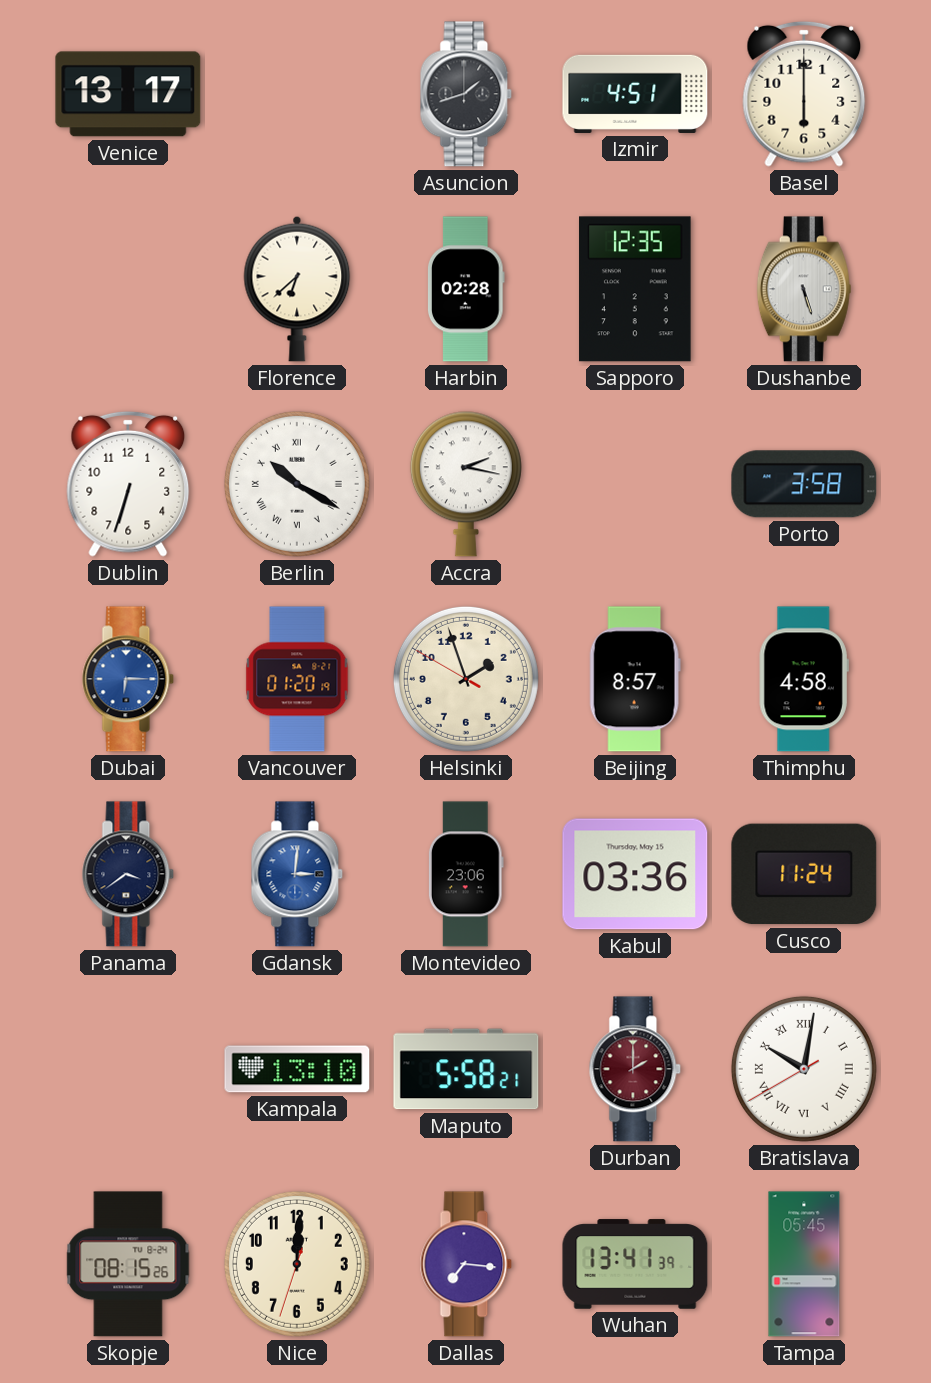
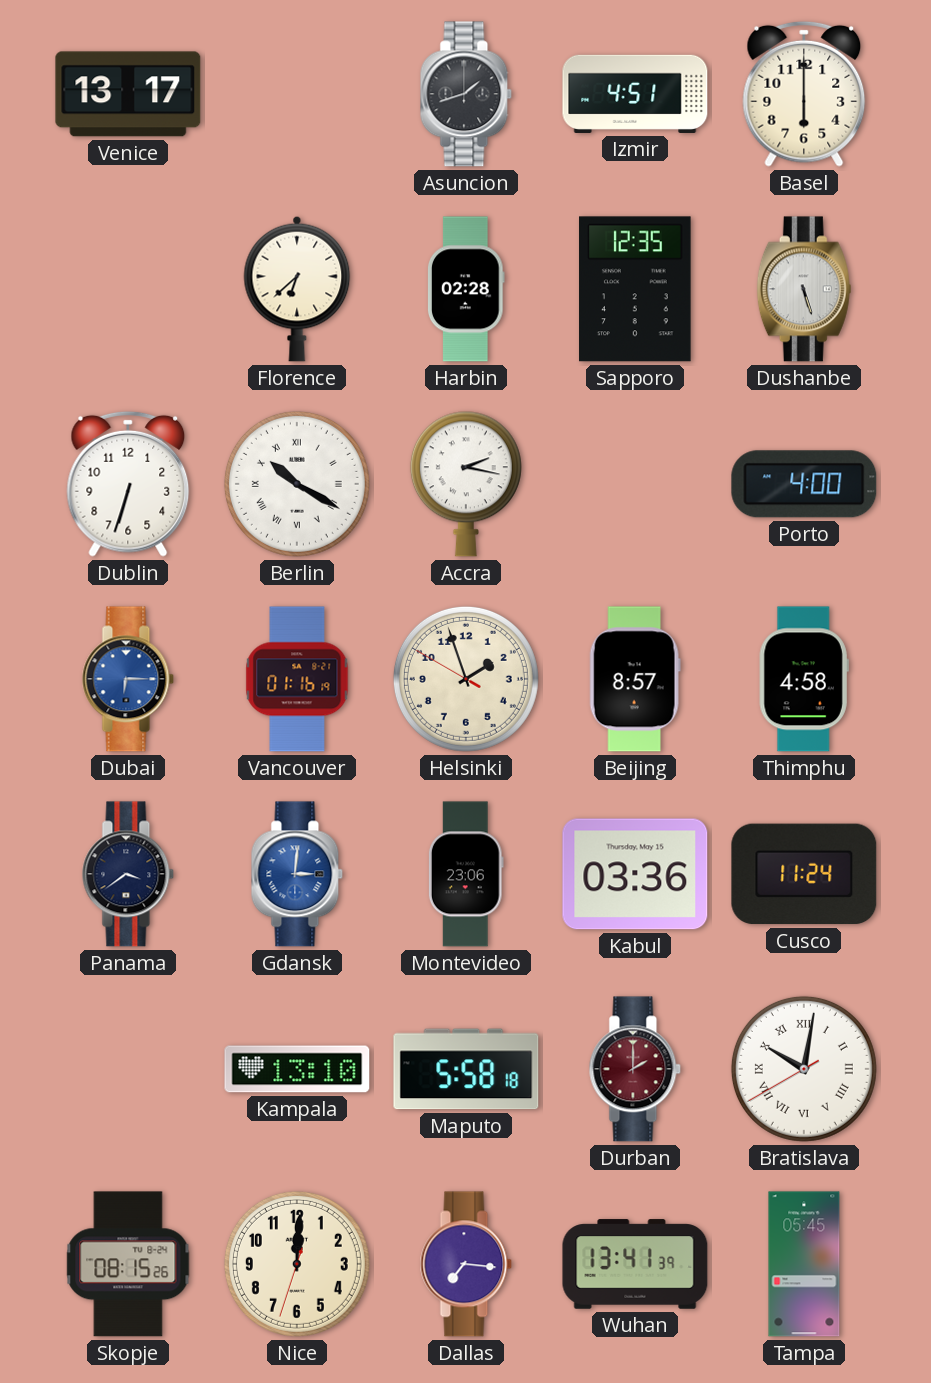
Porto: 3:58 -> 4:00
Vancouver: 01:20 -> 01:16
Maputo: 5:58:21 -> 5:58:18
